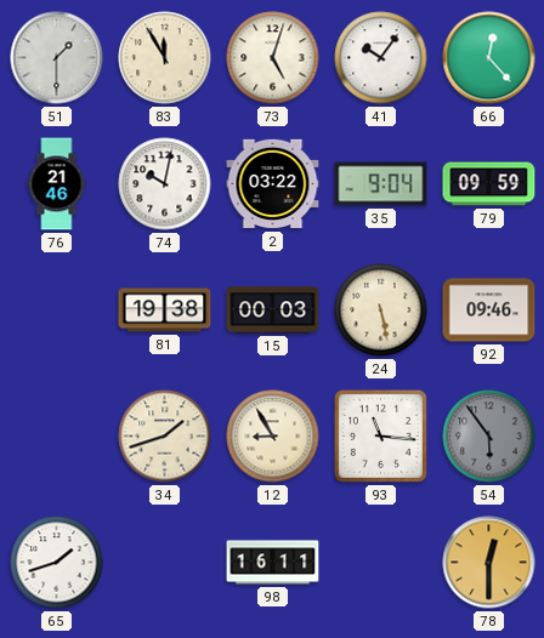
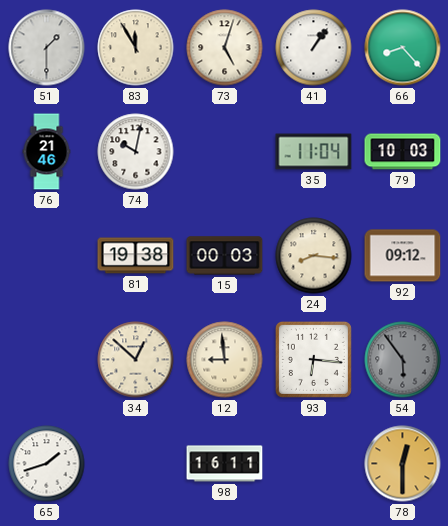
41: 10:06 -> 1:06
66: 12:23 -> 8:23
2: 03:22 -> none
35: 9:04 -> 11:04
79: 09:59 -> 10:03
24: 5:28 -> 8:16
92: 09:46 -> 09:12
34: 1:42 -> 12:52
12: 8:55 -> 8:59
93: 11:16 -> 6:16
